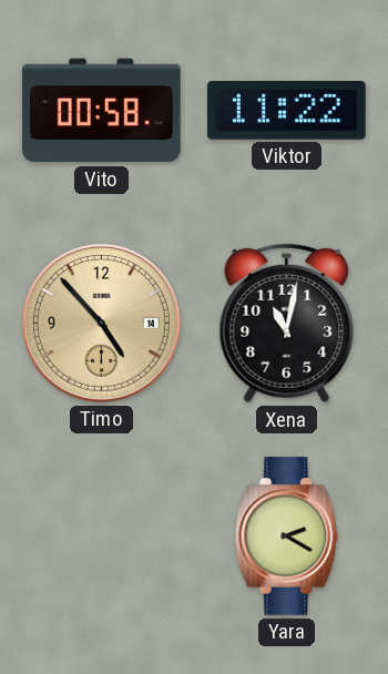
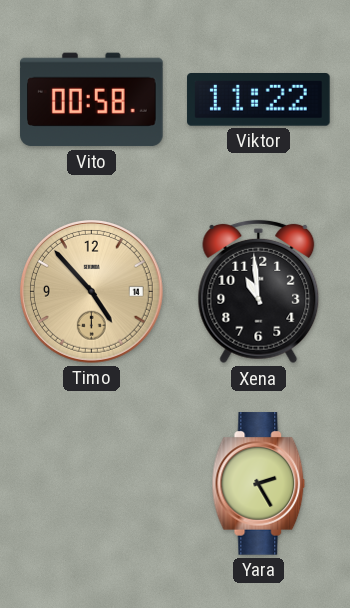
Xena: 11:02 -> 10:59
Yara: 2:20 -> 2:25
